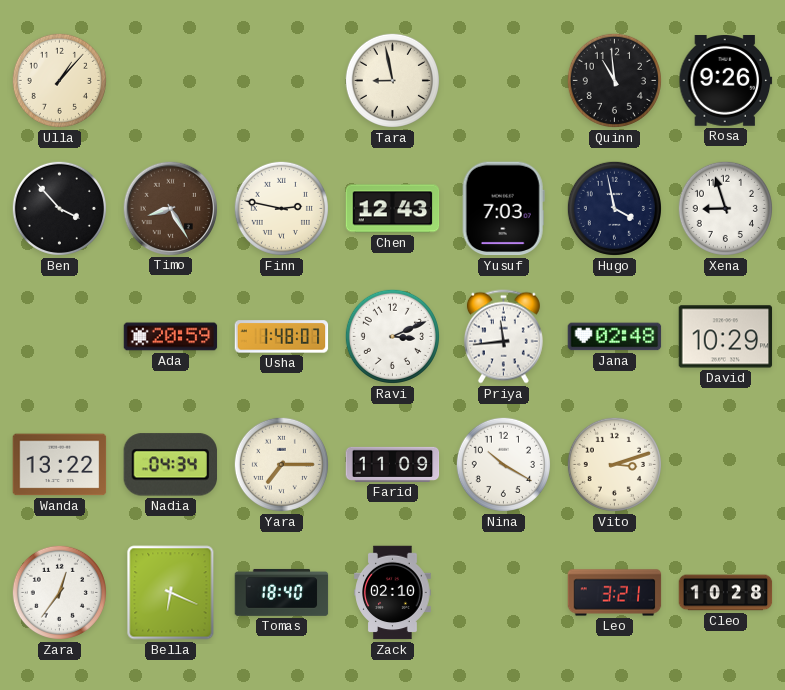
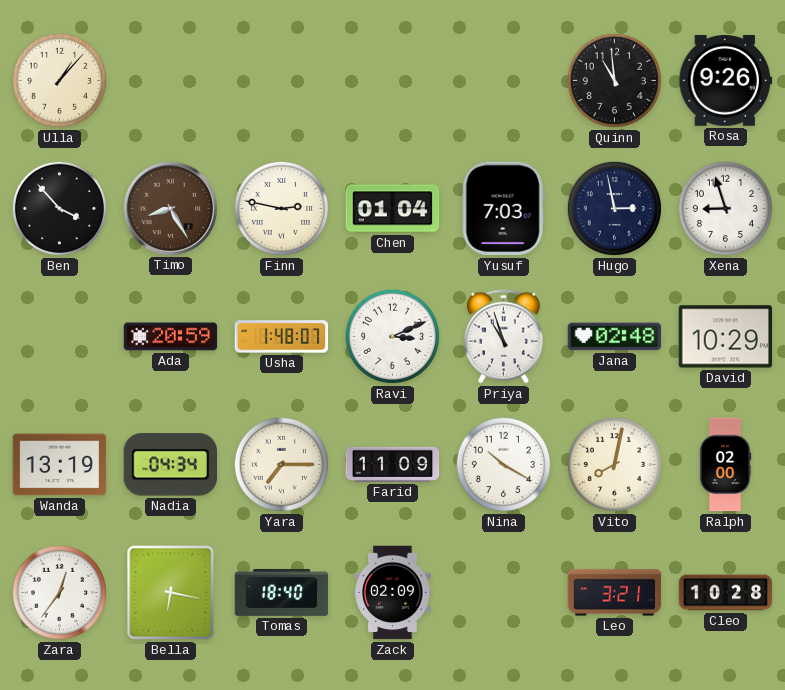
Tara: 8:58 -> none
Chen: 12:43 -> 01:04
Hugo: 3:58 -> 2:58
Priya: 11:44 -> 10:57
Wanda: 13:22 -> 13:19
Vito: 3:12 -> 8:02
Ralph: none -> 02:00
Bella: 6:19 -> 6:17
Zack: 02:10 -> 02:09
